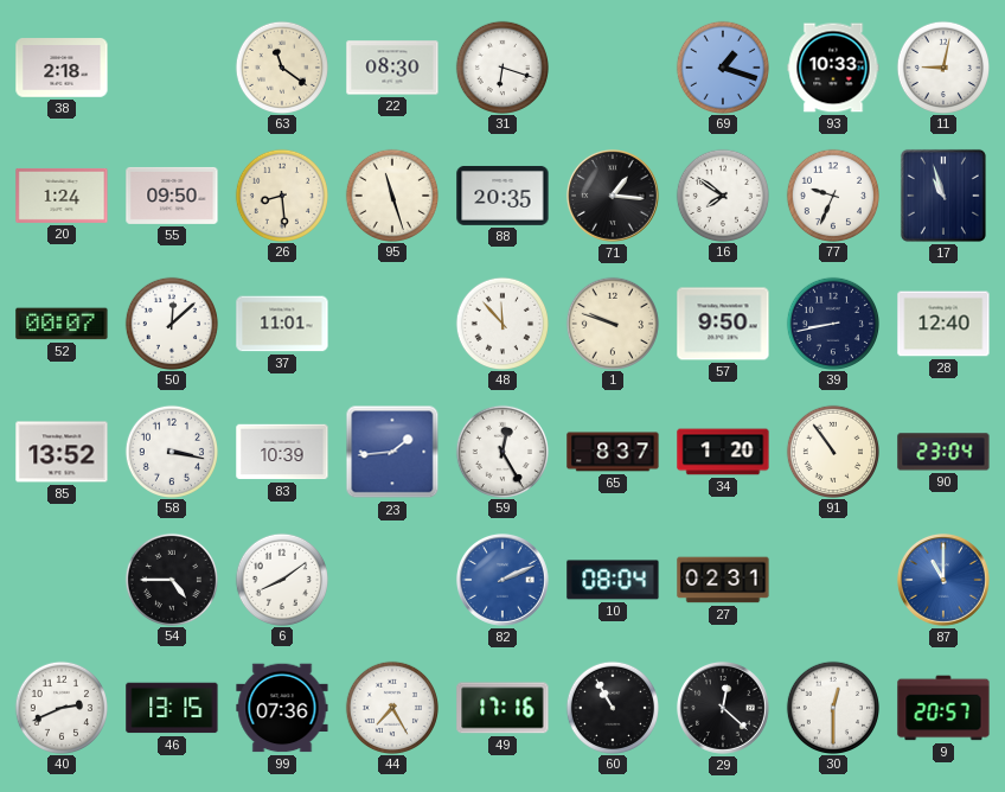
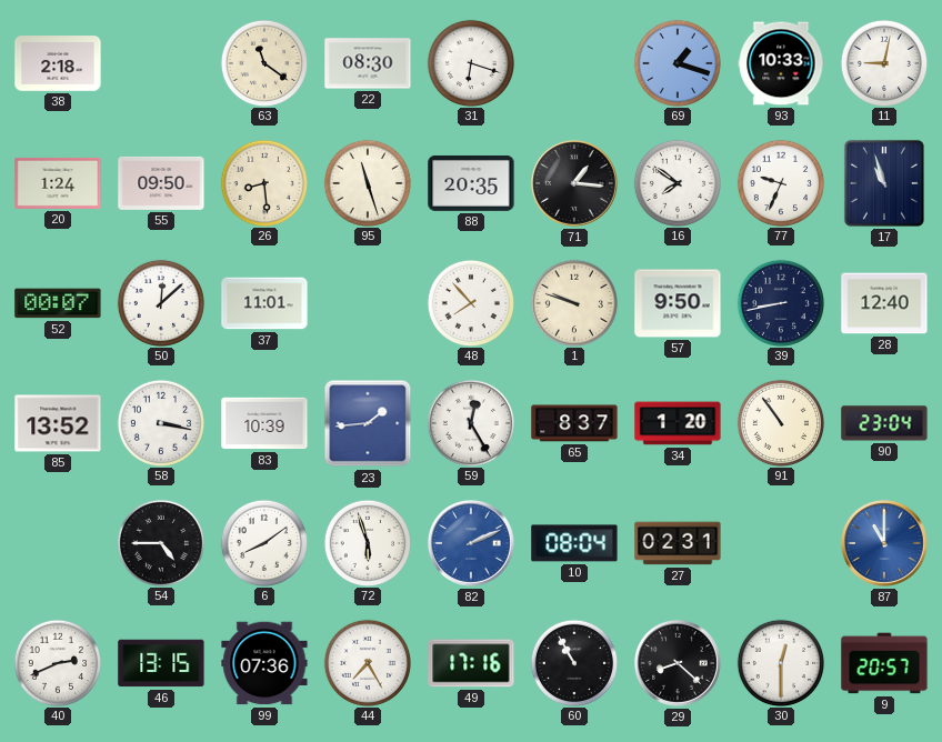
48: 11:53 -> 7:53
72: none -> 5:57
29: 12:22 -> 8:22
